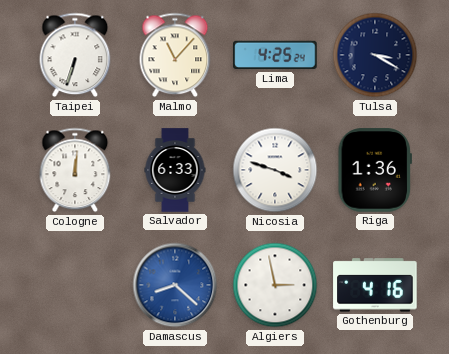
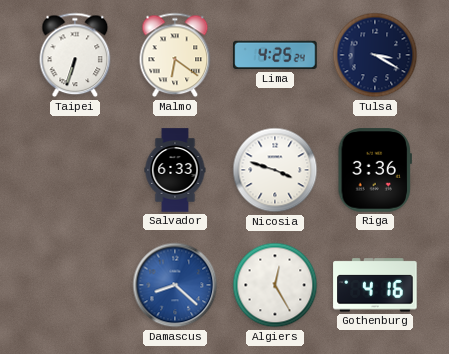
Malmo: 11:07 -> 6:21
Cologne: 12:01 -> none
Riga: 1:36 -> 3:36
Algiers: 2:58 -> 12:25
